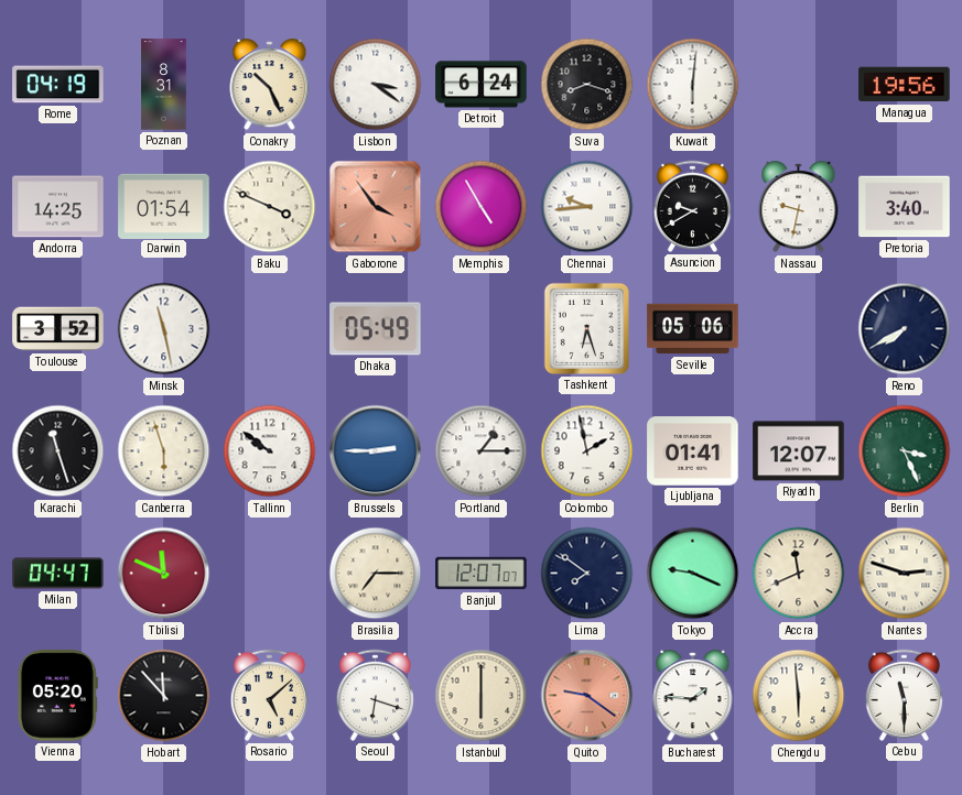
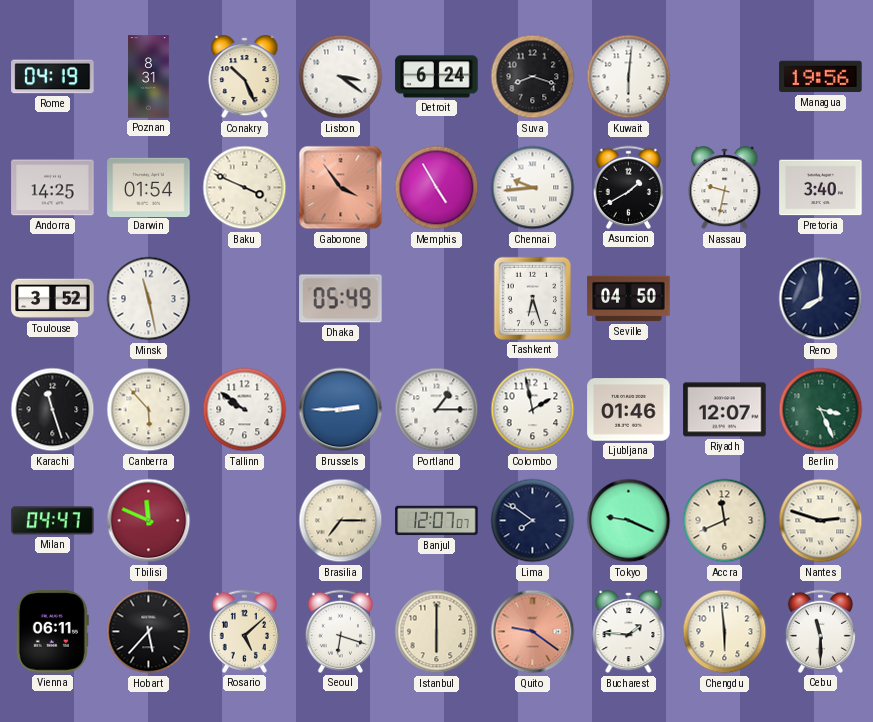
Asuncion: 9:40 -> 1:40
Seville: 05:06 -> 04:50
Reno: 7:40 -> 8:00
Canberra: 5:57 -> 5:53
Ljubljana: 01:41 -> 01:46
Vienna: 05:20 -> 06:11
Hobart: 11:53 -> 5:37
